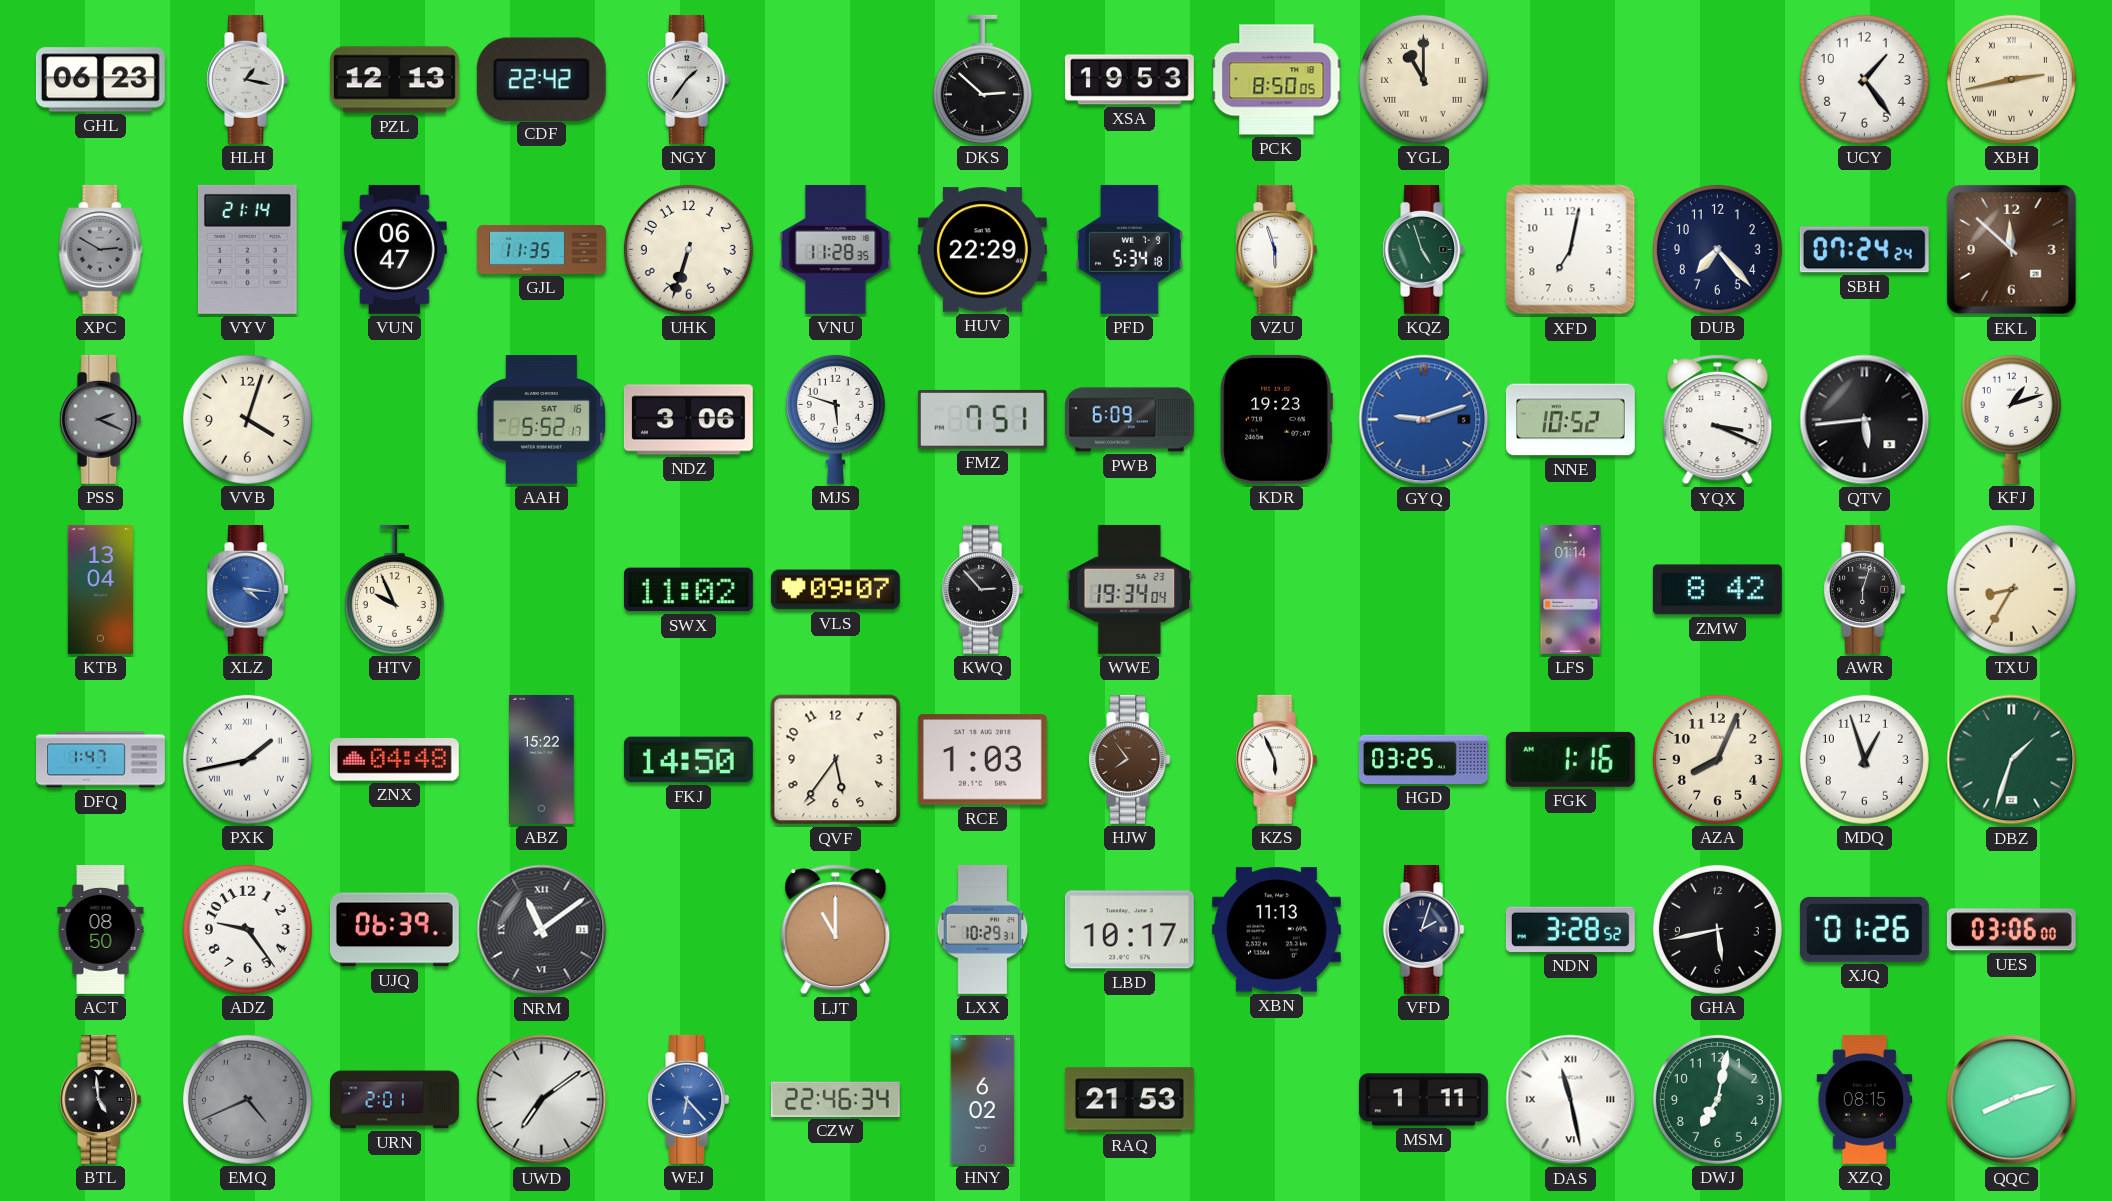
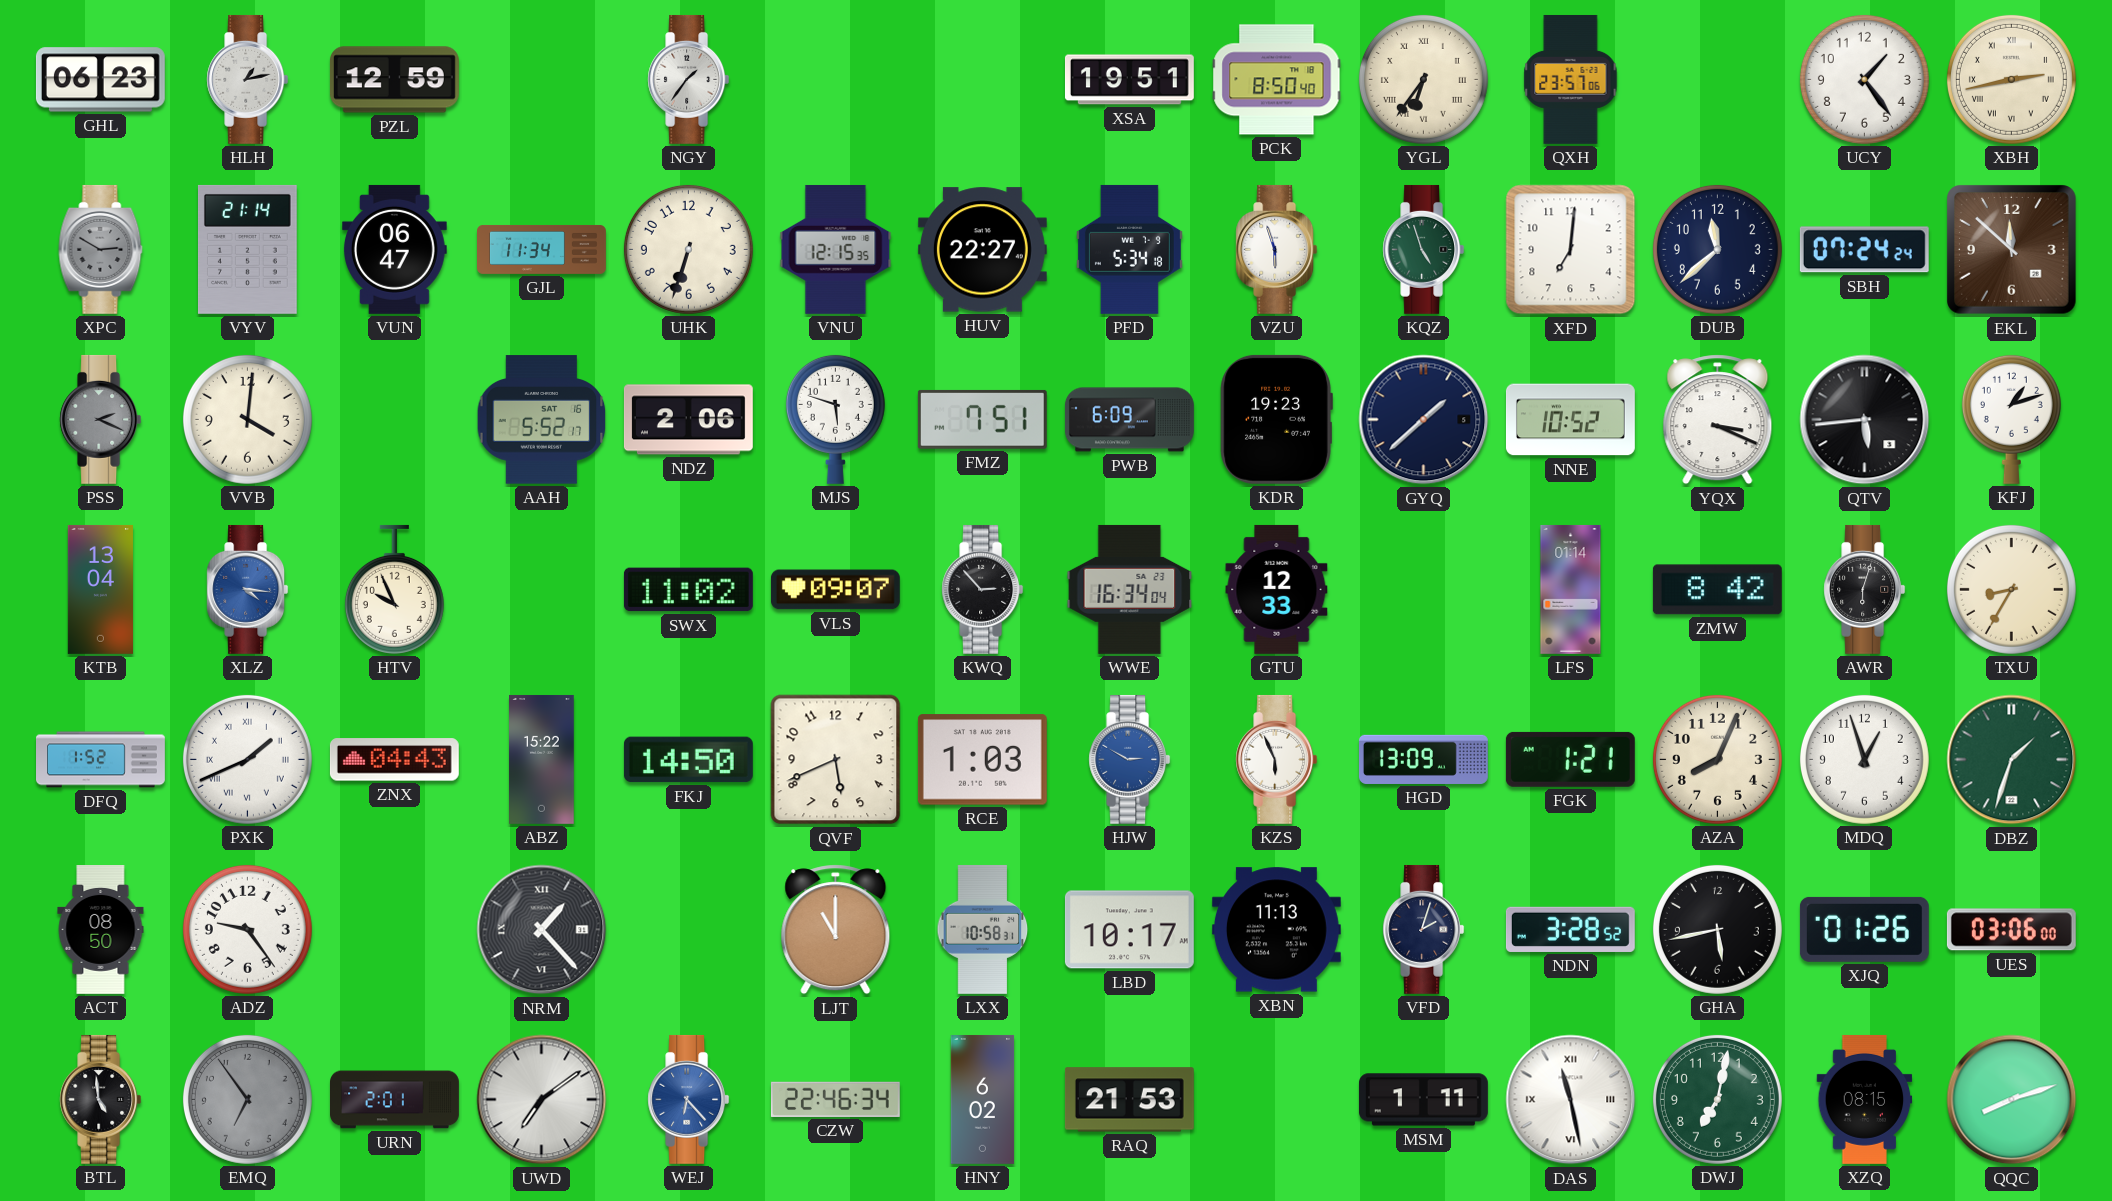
HLH: 1:17 -> 1:13
PZL: 12:13 -> 12:59
CDF: 22:42 -> none
DKS: 2:52 -> none
XSA: 19:53 -> 19:51
PCK: 8:50:05 -> 8:50:40
YGL: 11:00 -> 6:36
QXH: none -> 23:57
GJL: 11:35 -> 11:34
VNU: 11:28 -> 12:15
HUV: 22:29 -> 22:27
XFD: 7:02 -> 7:01
DUB: 7:23 -> 11:38
VVB: 4:03 -> 4:01
NDZ: 3:06 -> 2:06
GYQ: 9:12 -> 1:38
GYQ dial: blue -> navy
WWE: 19:34 -> 16:34
GTU: none -> 12:33
DFQ: 1:47 -> 1:52
PXK: 1:43 -> 1:41
ZNX: 04:48 -> 04:43
QVF: 5:36 -> 5:41
HJW: 7:54 -> 2:50
HJW dial: brown -> blue
HGD: 03:25 -> 13:09
FGK: 1:16 -> 1:21
UJQ: 06:39 -> none
NRM: 11:09 -> 1:23
LXX: 10:29 -> 10:58
EMQ: 4:41 -> 6:54
